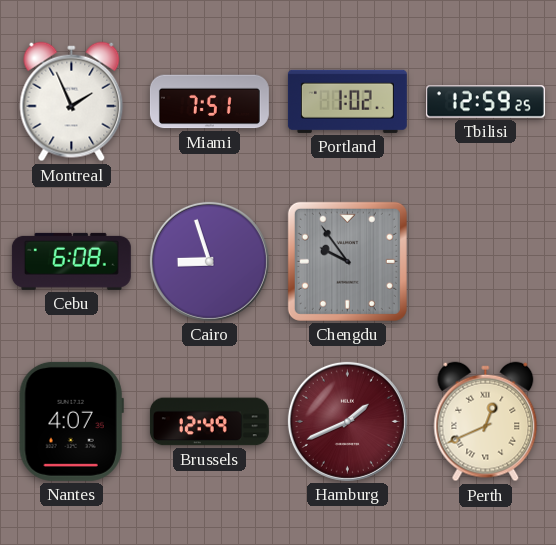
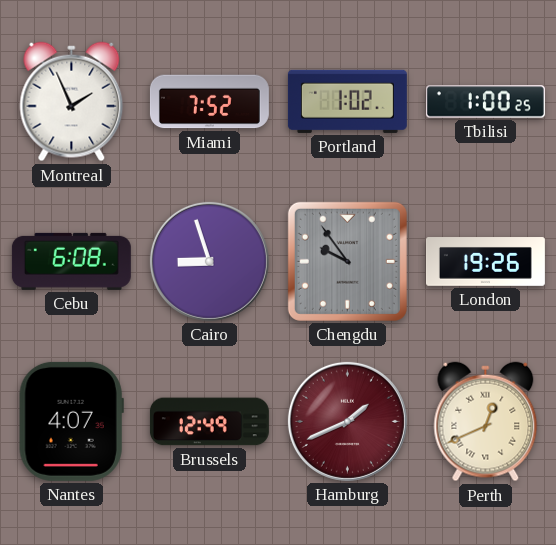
Miami: 7:51 -> 7:52
Tbilisi: 12:59 -> 1:00
London: none -> 19:26
